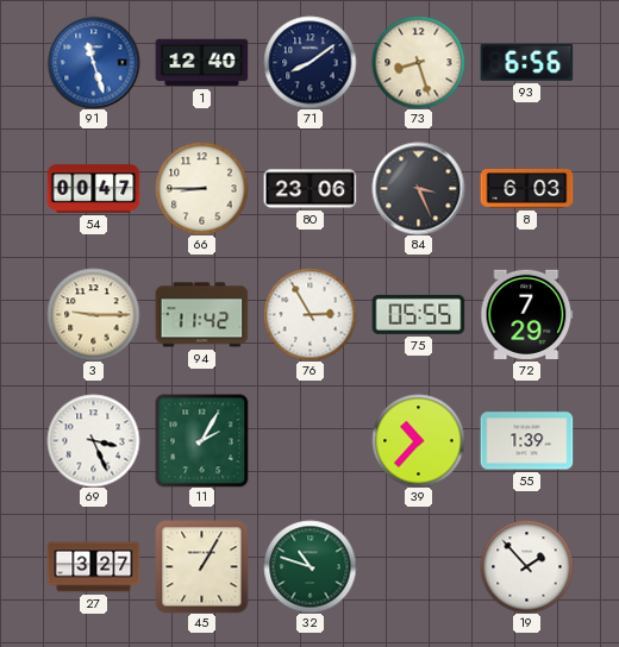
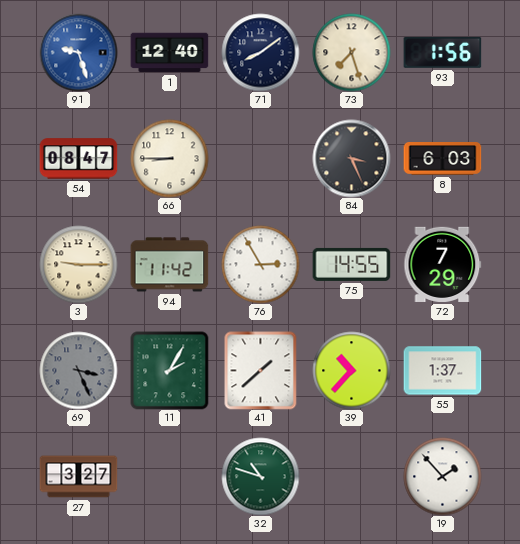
91: 11:27 -> 9:27
73: 8:27 -> 7:27
93: 6:56 -> 1:56
54: 00:47 -> 08:47
80: 23:06 -> none
75: 05:55 -> 14:55
69 dial: white -> grey
41: none -> 1:38
55: 1:39 -> 1:37
45: 1:05 -> none
